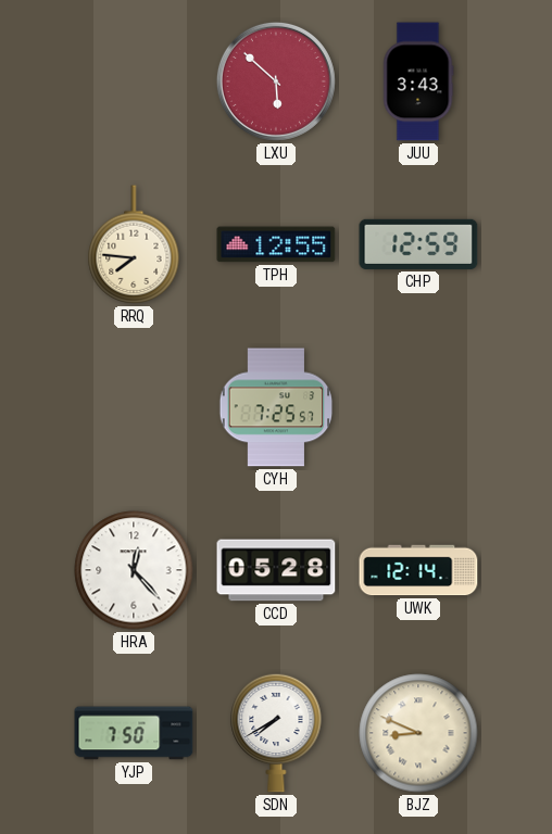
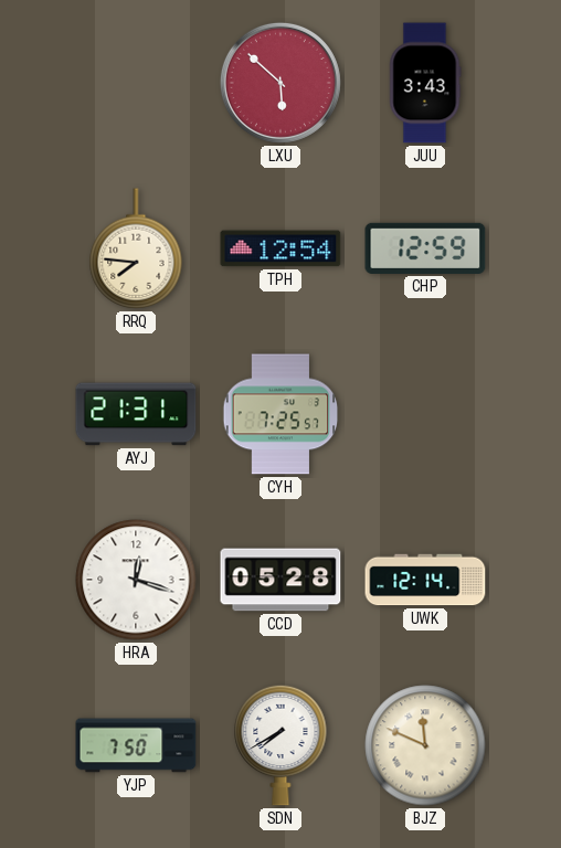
TPH: 12:55 -> 12:54
AYJ: none -> 21:31
HRA: 12:23 -> 12:18
BJZ: 8:49 -> 11:49
